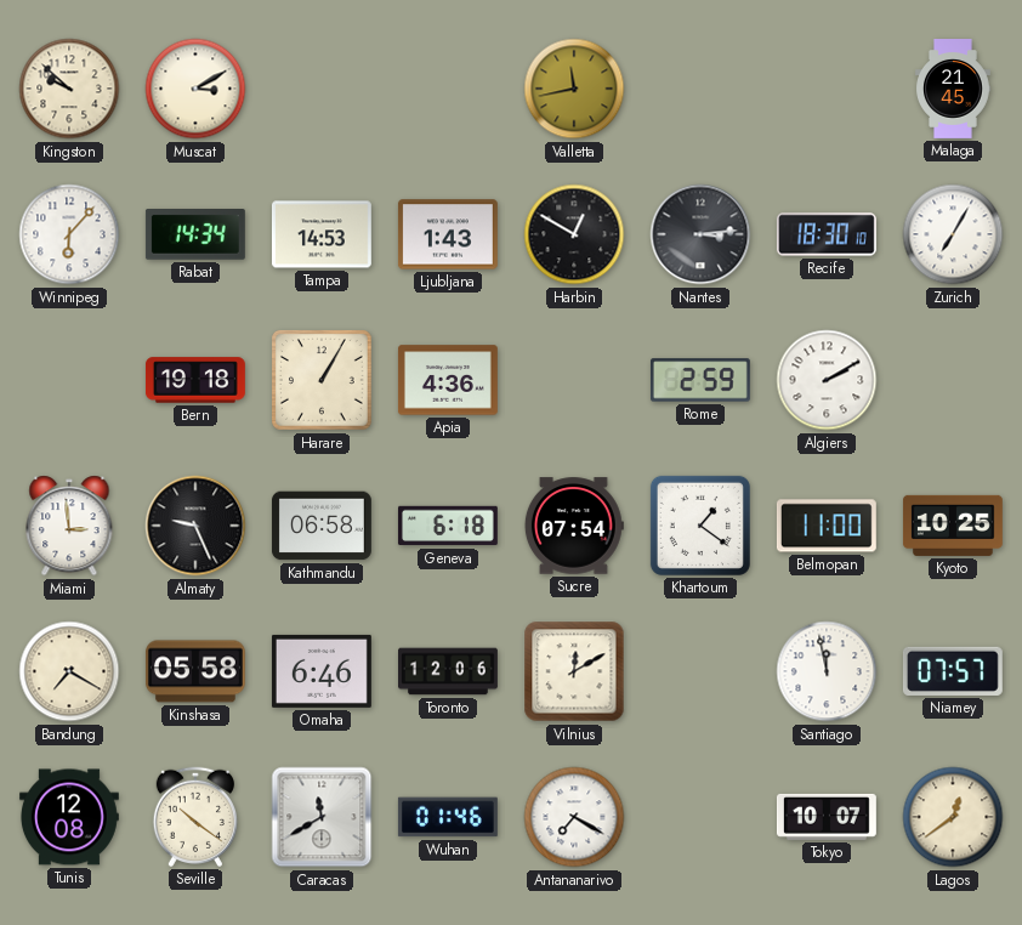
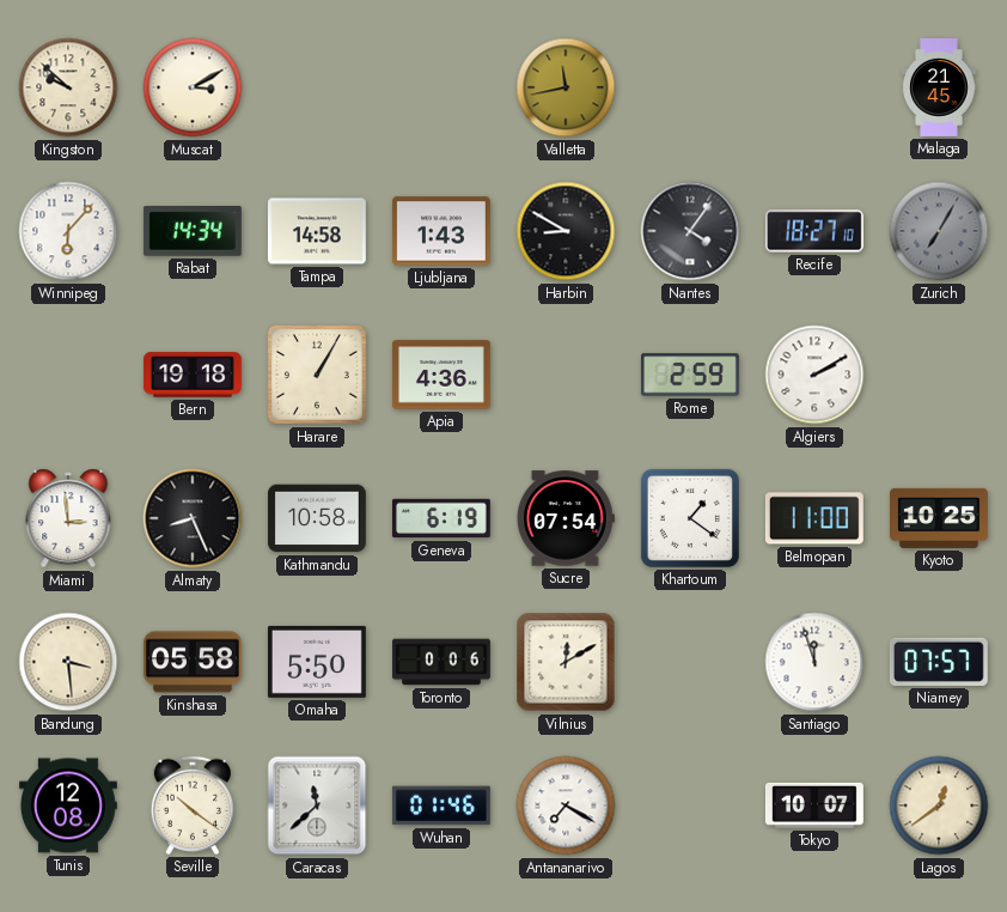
Tampa: 14:53 -> 14:58
Harbin: 12:50 -> 8:50
Nantes: 3:14 -> 4:06
Recife: 18:30 -> 18:27
Zurich dial: white -> grey
Almaty: 9:26 -> 8:26
Kathmandu: 06:58 -> 10:58
Geneva: 6:18 -> 6:19
Bandung: 7:20 -> 3:29
Omaha: 6:46 -> 5:50
Toronto: 12:06 -> 0:06
Santiago: 11:58 -> 11:57
Caracas: 11:40 -> 11:38
